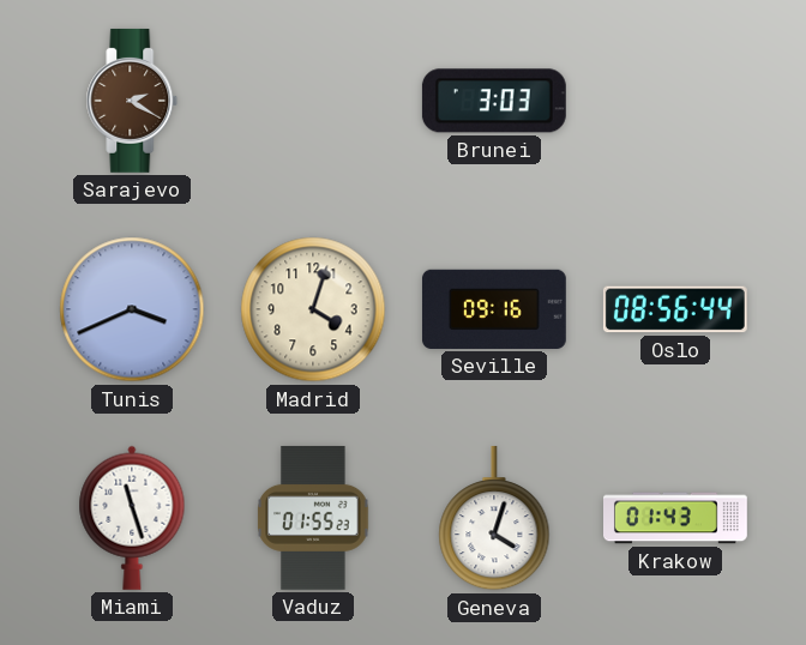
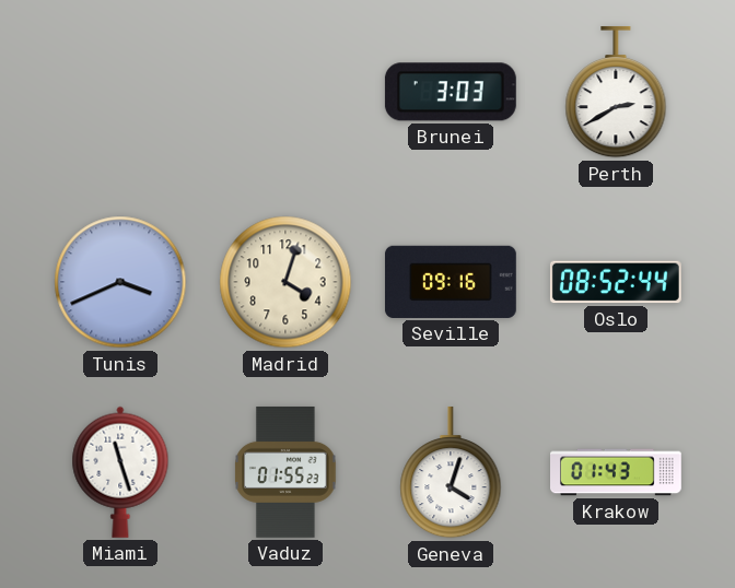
Sarajevo: 2:20 -> none
Perth: none -> 2:40
Oslo: 08:56 -> 08:52
